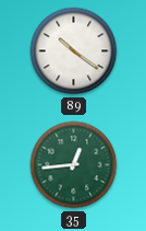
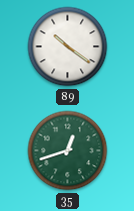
35: 12:44 -> 12:42
